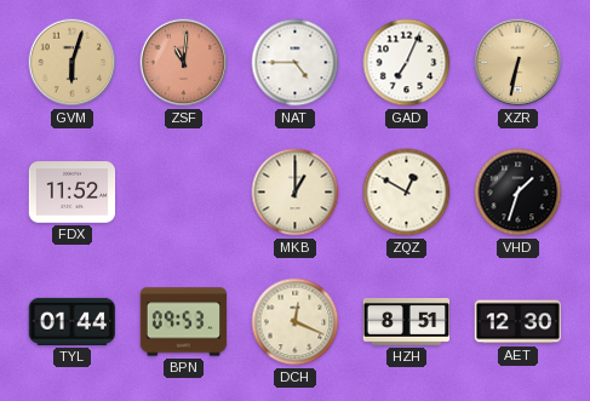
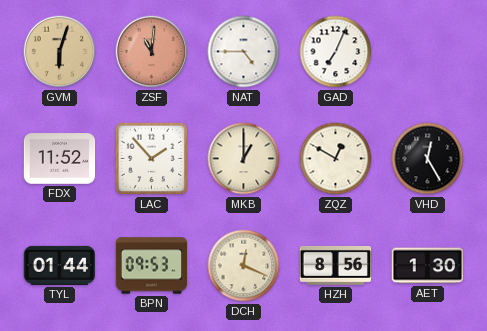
XZR: 6:32 -> none
LAC: none -> 1:53
VHD: 1:33 -> 12:25
HZH: 8:51 -> 8:56
AET: 12:30 -> 1:30
